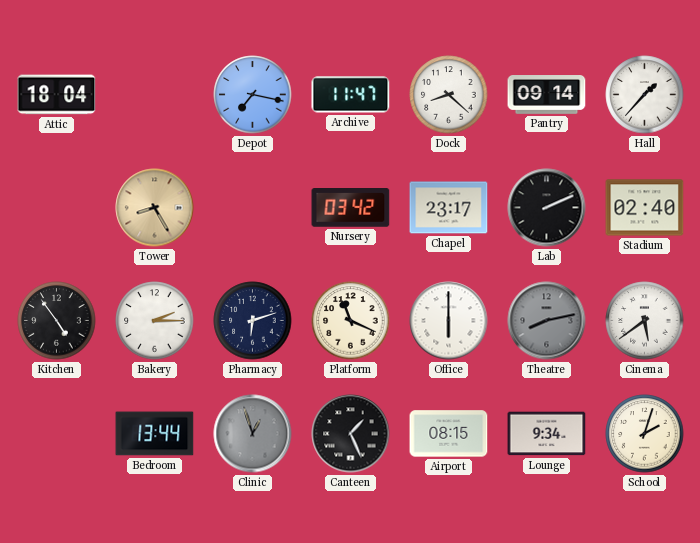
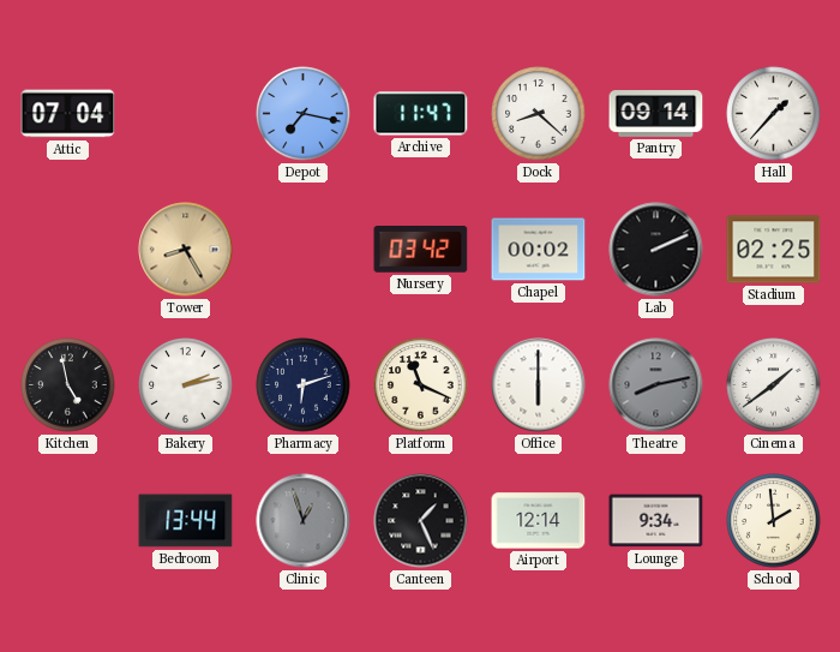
Attic: 18:04 -> 07:04
Chapel: 23:17 -> 00:02
Stadium: 02:40 -> 02:25
Kitchen: 4:54 -> 4:58
Bakery: 2:15 -> 2:13
Cinema: 5:39 -> 1:39
Airport: 08:15 -> 12:14
School: 2:03 -> 1:59
